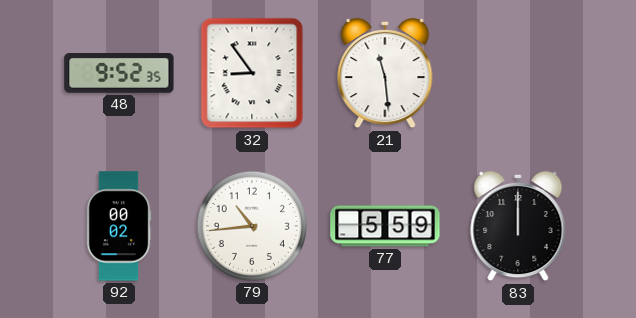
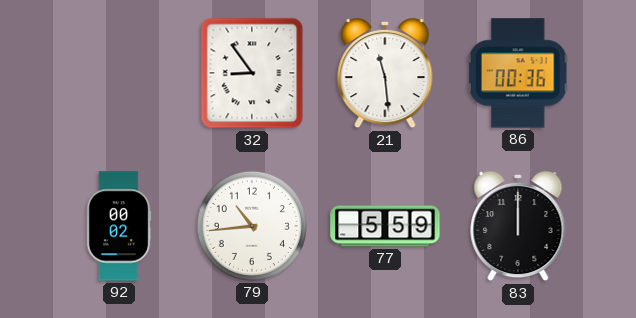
48: 9:52 -> none
86: none -> 00:36
